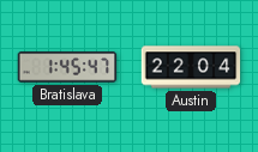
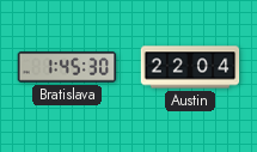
Bratislava: 1:45:47 -> 1:45:30
